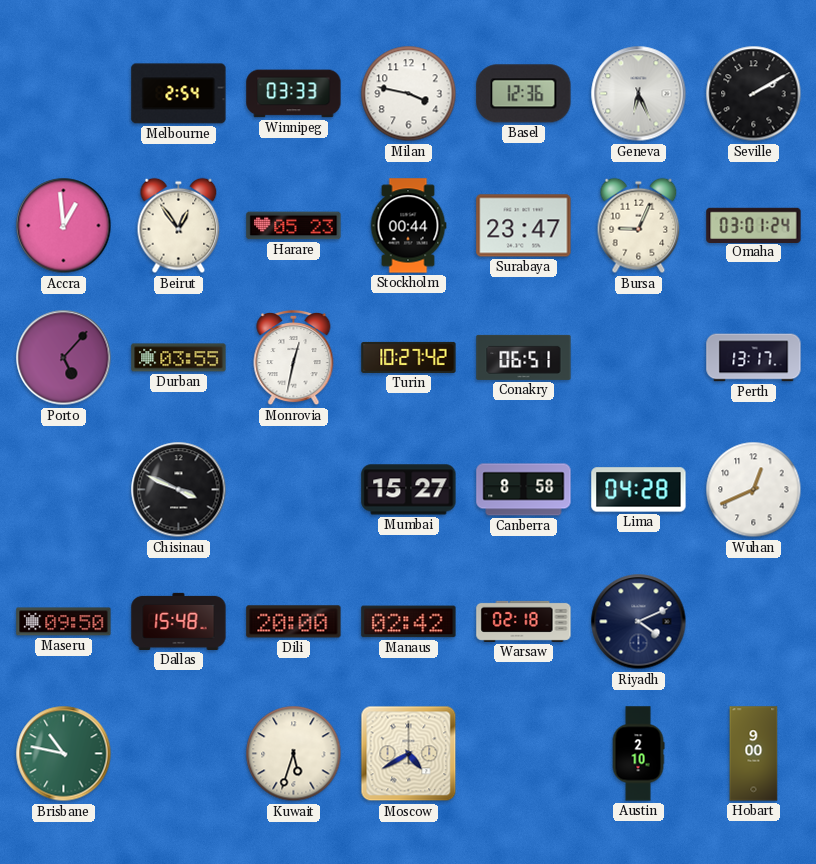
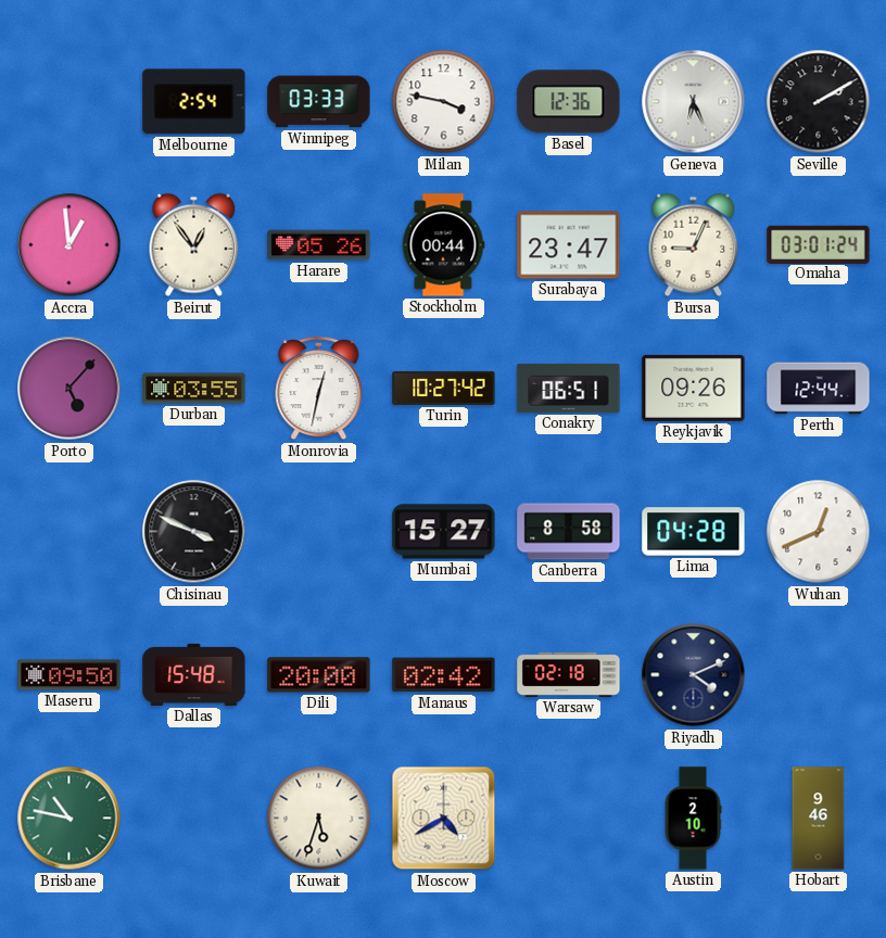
Harare: 05:23 -> 05:26
Reykjavik: none -> 09:26
Perth: 13:17 -> 12:44
Hobart: 9:00 -> 9:46
